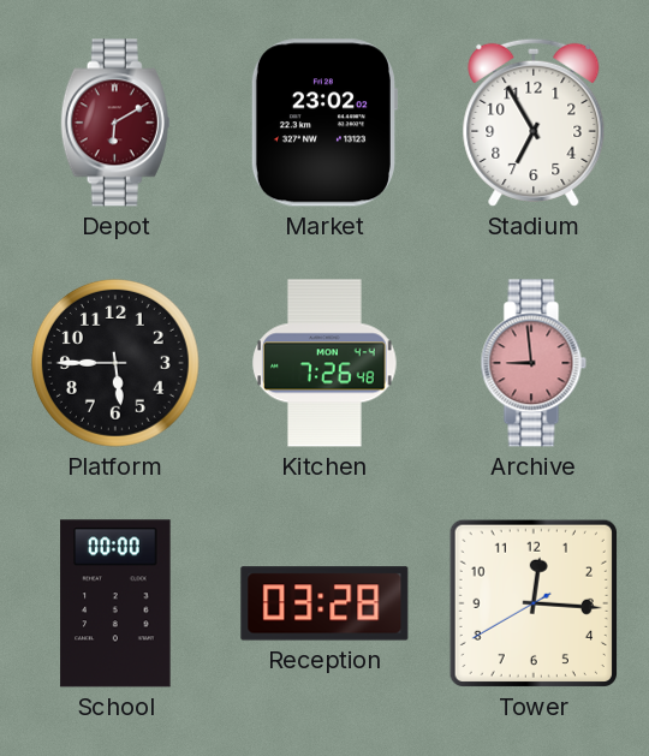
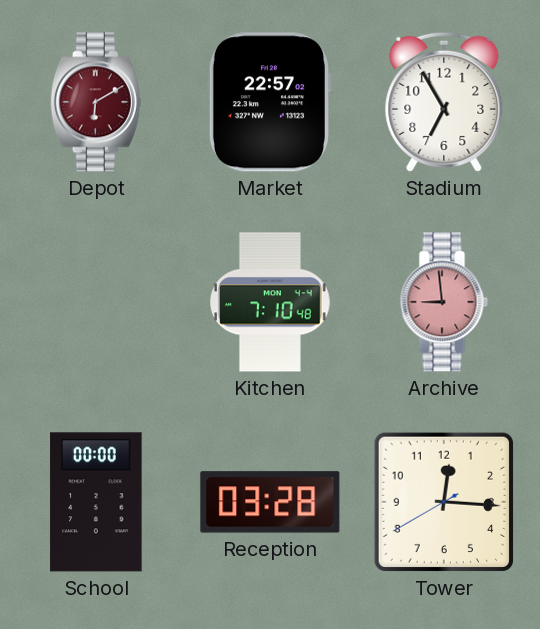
Market: 23:02 -> 22:57
Platform: 5:45 -> none
Kitchen: 7:26 -> 7:10
